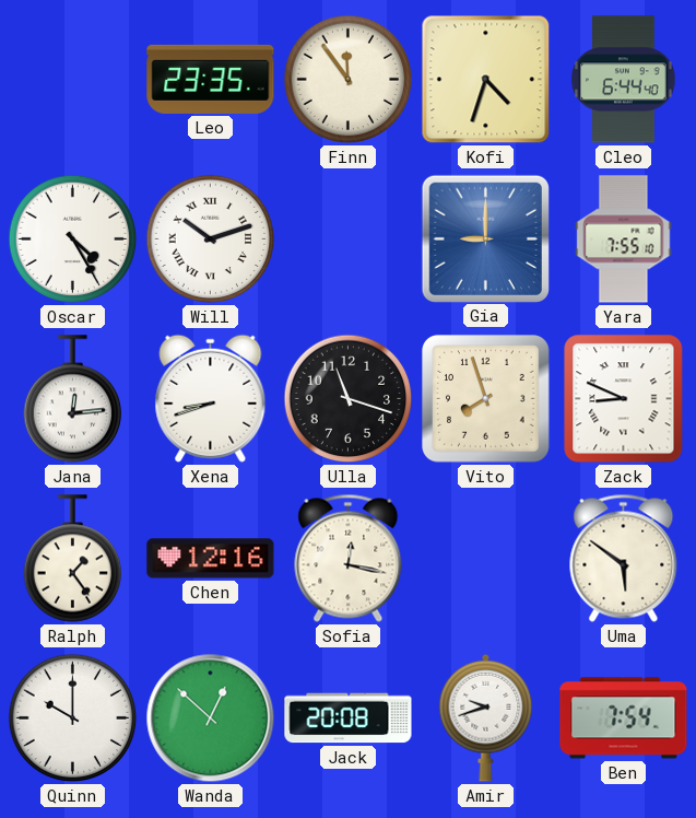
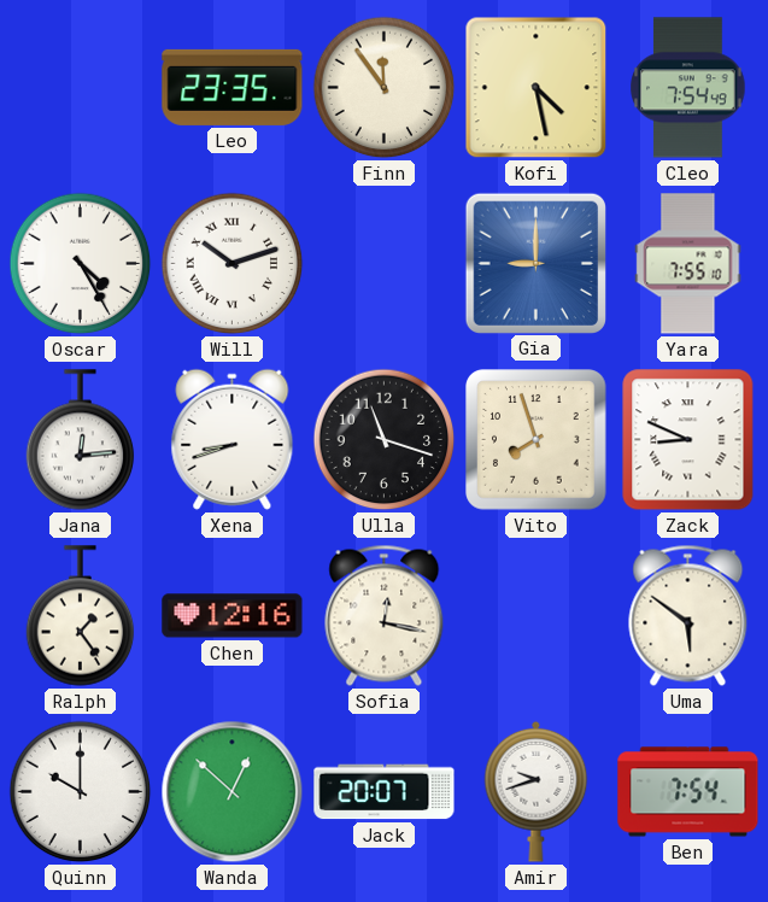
Kofi: 4:33 -> 4:28
Cleo: 6:44 -> 7:54
Jack: 20:08 -> 20:07
